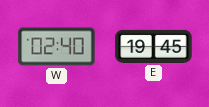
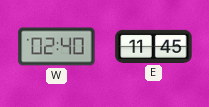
E: 19:45 -> 11:45
